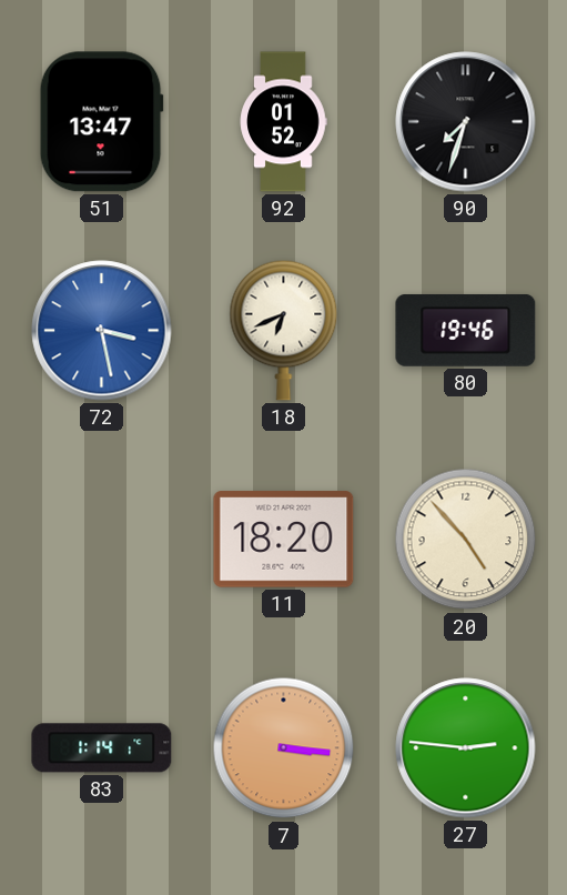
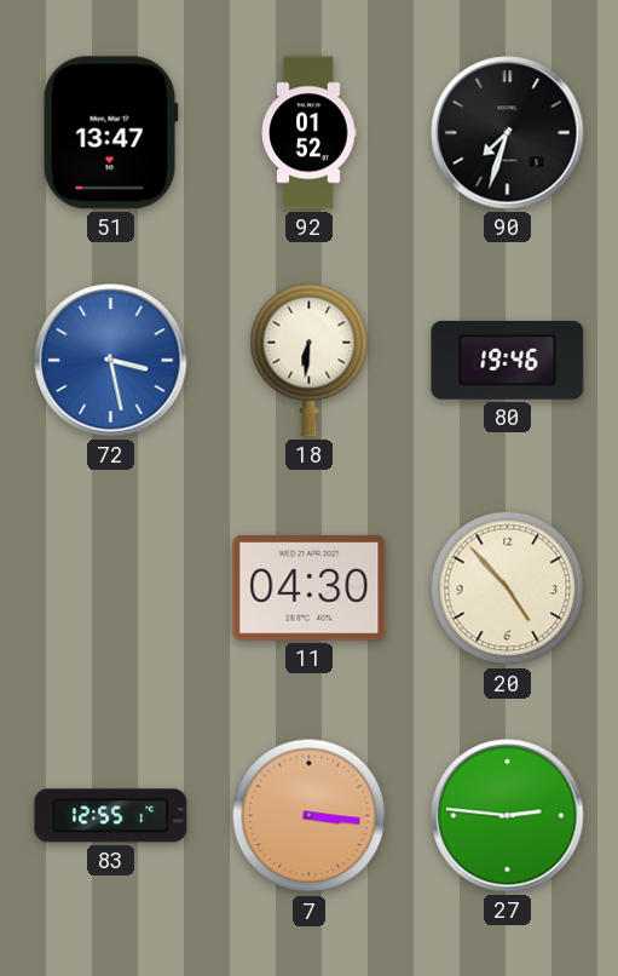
18: 6:41 -> 6:31
11: 18:20 -> 04:30
83: 1:14 -> 12:55
